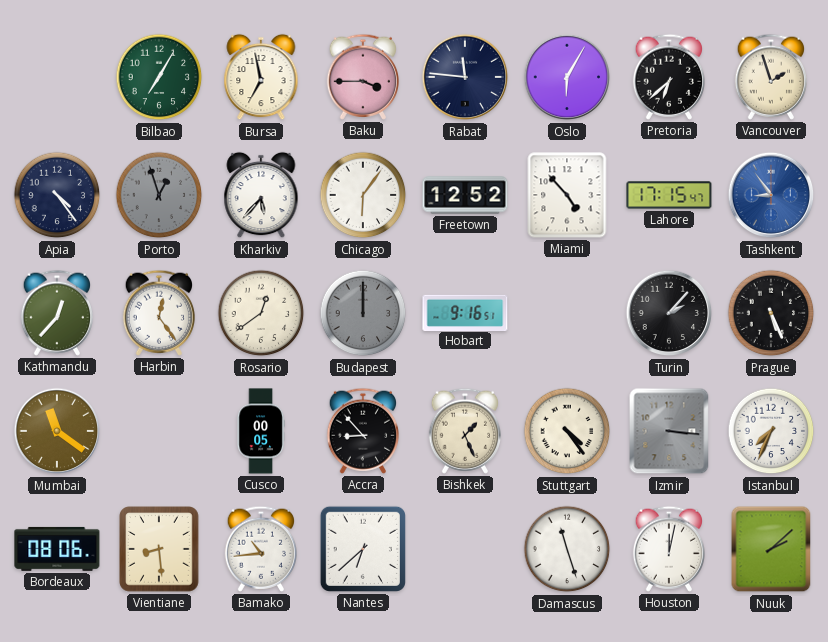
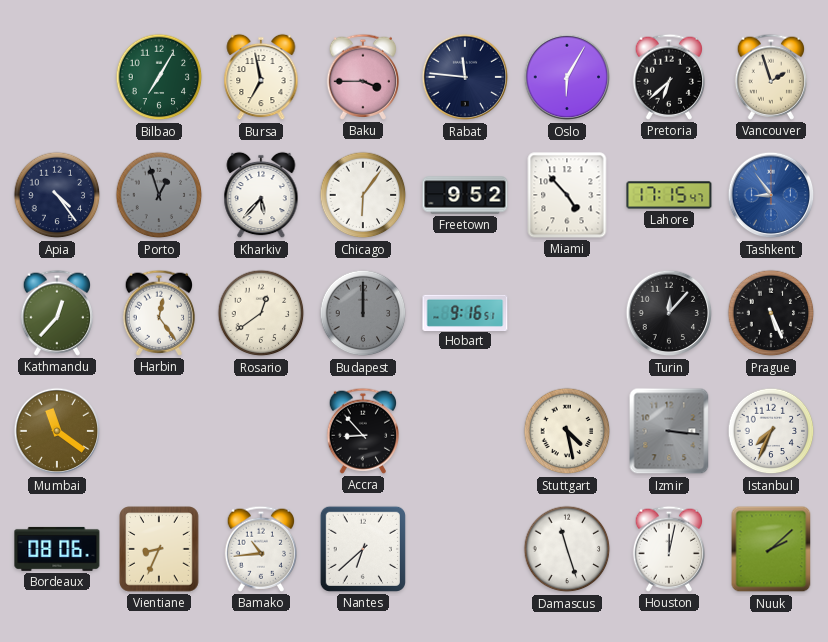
Freetown: 12:52 -> 9:52
Turin: 2:07 -> 12:07
Cusco: 00:05 -> none
Bishkek: 1:26 -> none
Stuttgart: 4:24 -> 4:28
Vientiane: 8:29 -> 8:34
